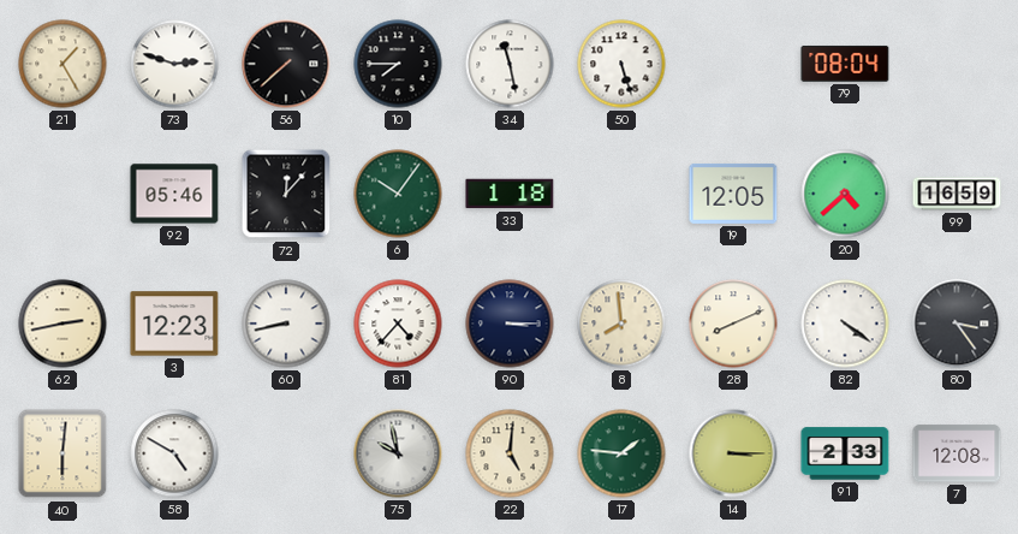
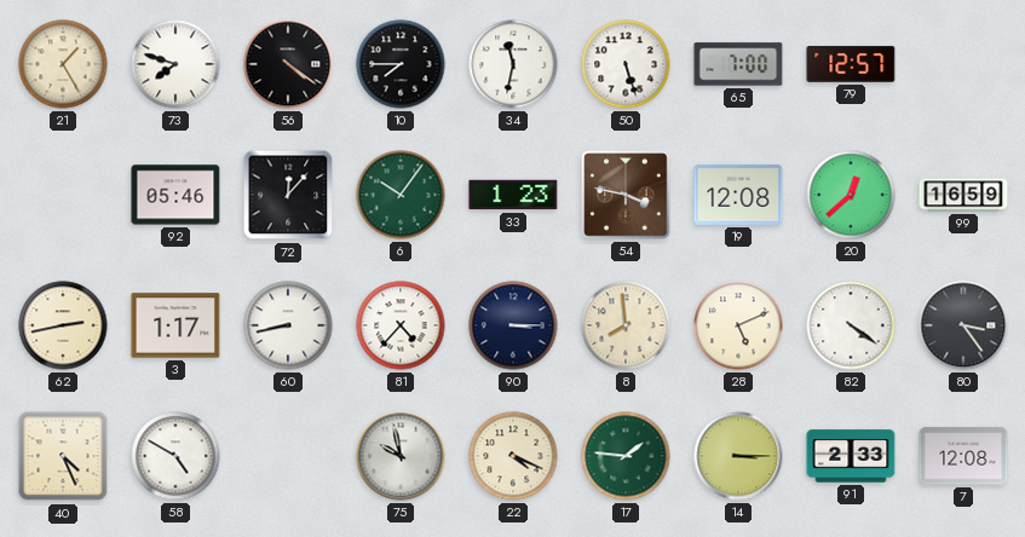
73: 2:48 -> 7:48
56: 7:38 -> 4:21
34: 11:28 -> 11:32
65: none -> 7:00
79: 08:04 -> 12:57
33: 1:18 -> 1:23
54: none -> 3:47
19: 12:05 -> 12:08
20: 4:38 -> 12:38
3: 12:23 -> 1:17
28: 8:11 -> 5:11
40: 6:01 -> 4:26
22: 5:01 -> 4:19
